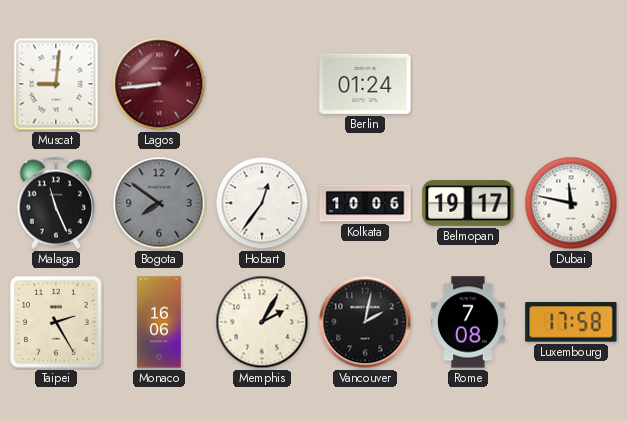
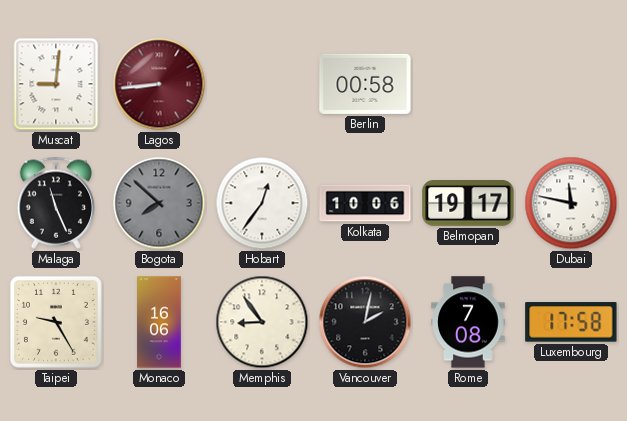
Berlin: 01:24 -> 00:58
Bogota: 7:51 -> 7:52
Taipei: 2:25 -> 9:25
Memphis: 2:05 -> 8:54
